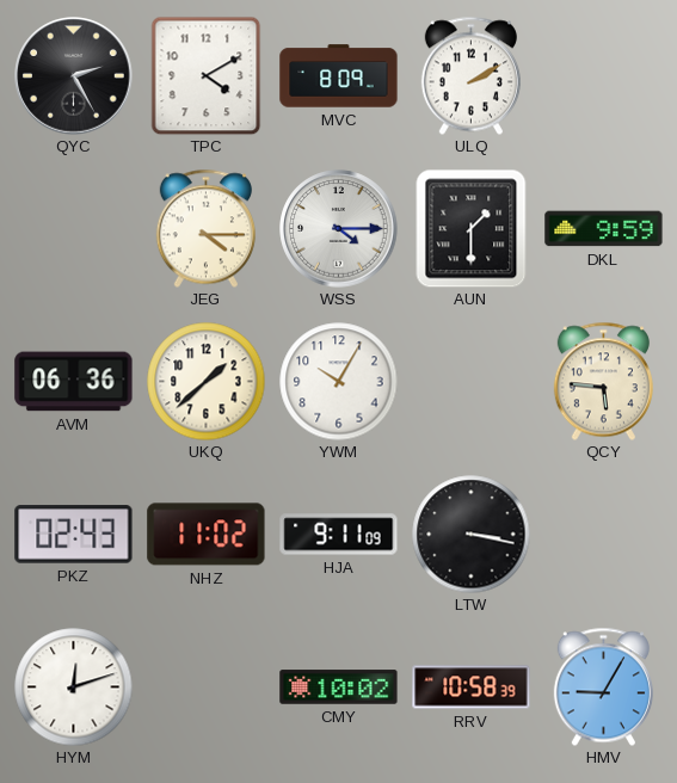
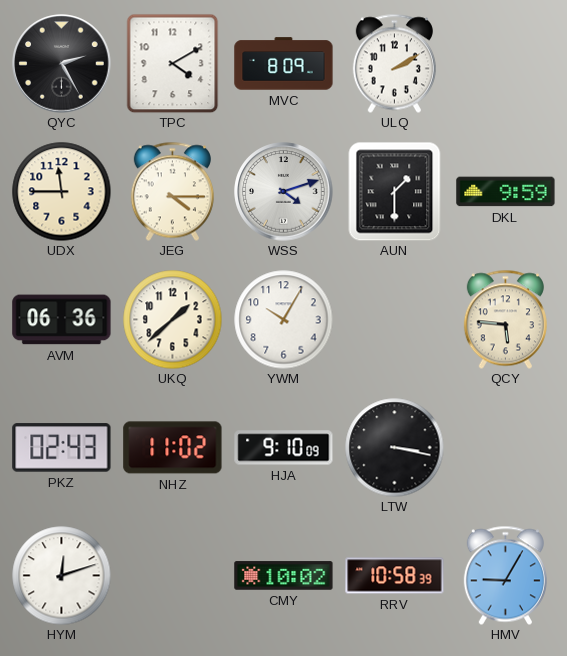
UDX: none -> 11:45
WSS: 4:15 -> 4:12
HJA: 9:11 -> 9:10
